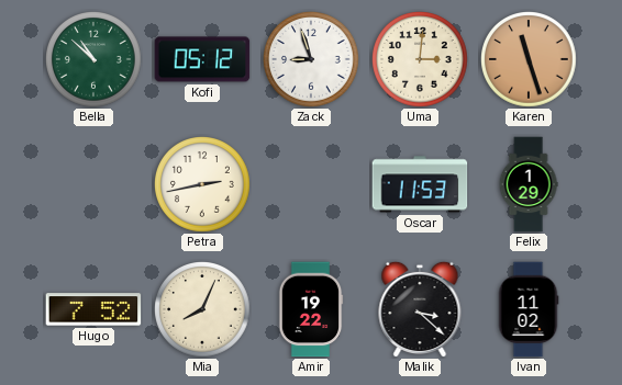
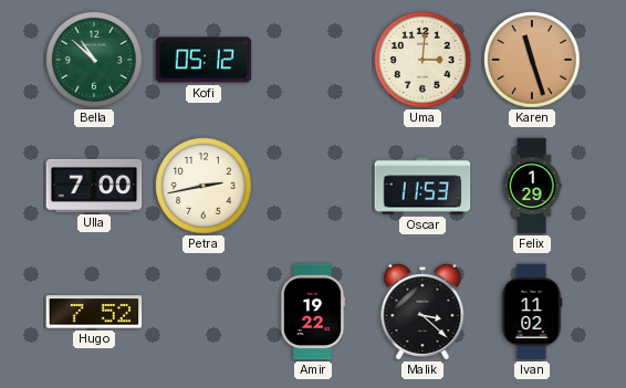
Zack: 8:57 -> none
Ulla: none -> 7:00
Mia: 8:04 -> none
